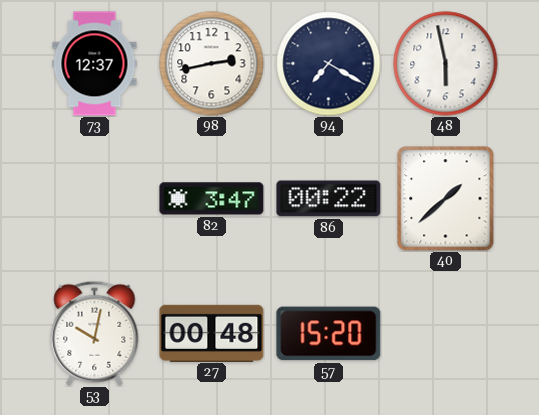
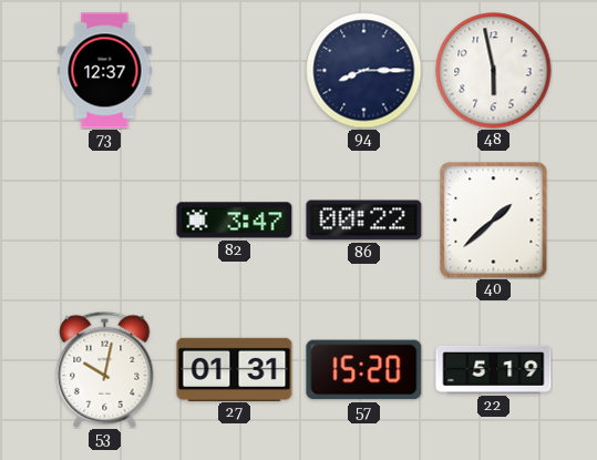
98: 2:43 -> none
94: 7:20 -> 8:15
27: 00:48 -> 01:31
22: none -> 5:19
